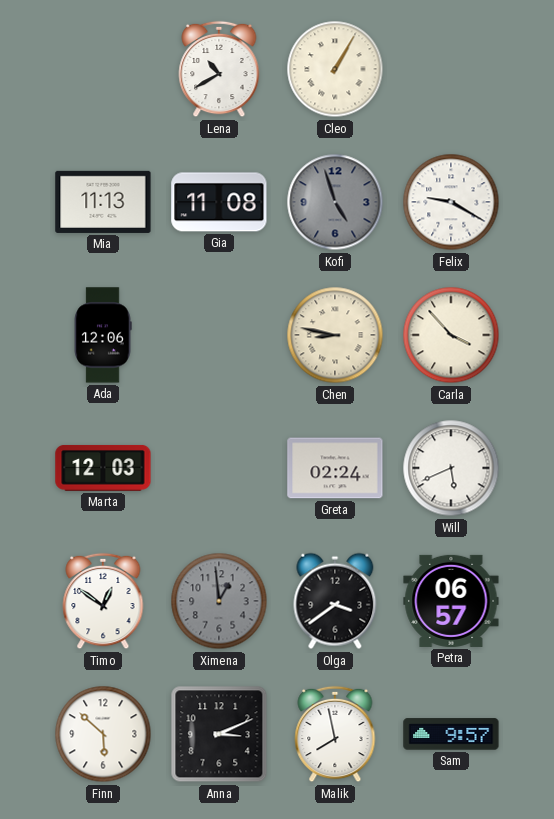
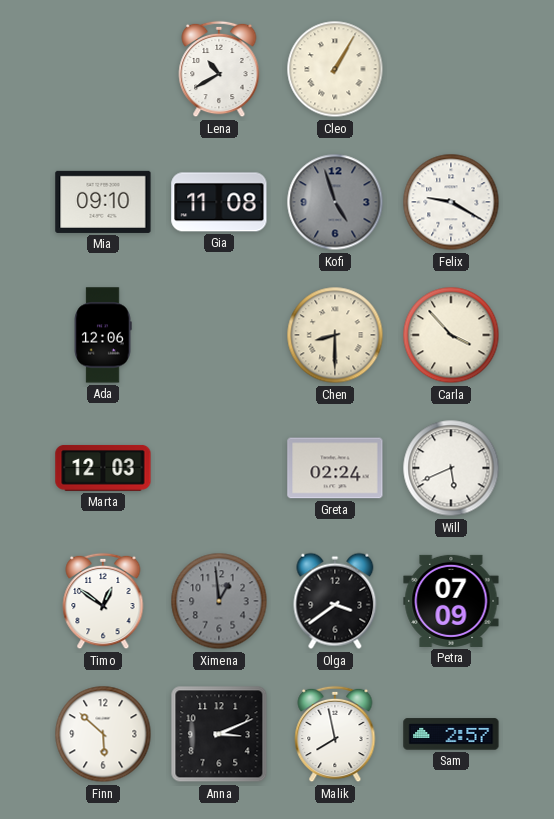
Mia: 11:13 -> 09:10
Chen: 8:47 -> 8:30
Petra: 06:57 -> 07:09
Sam: 9:57 -> 2:57
